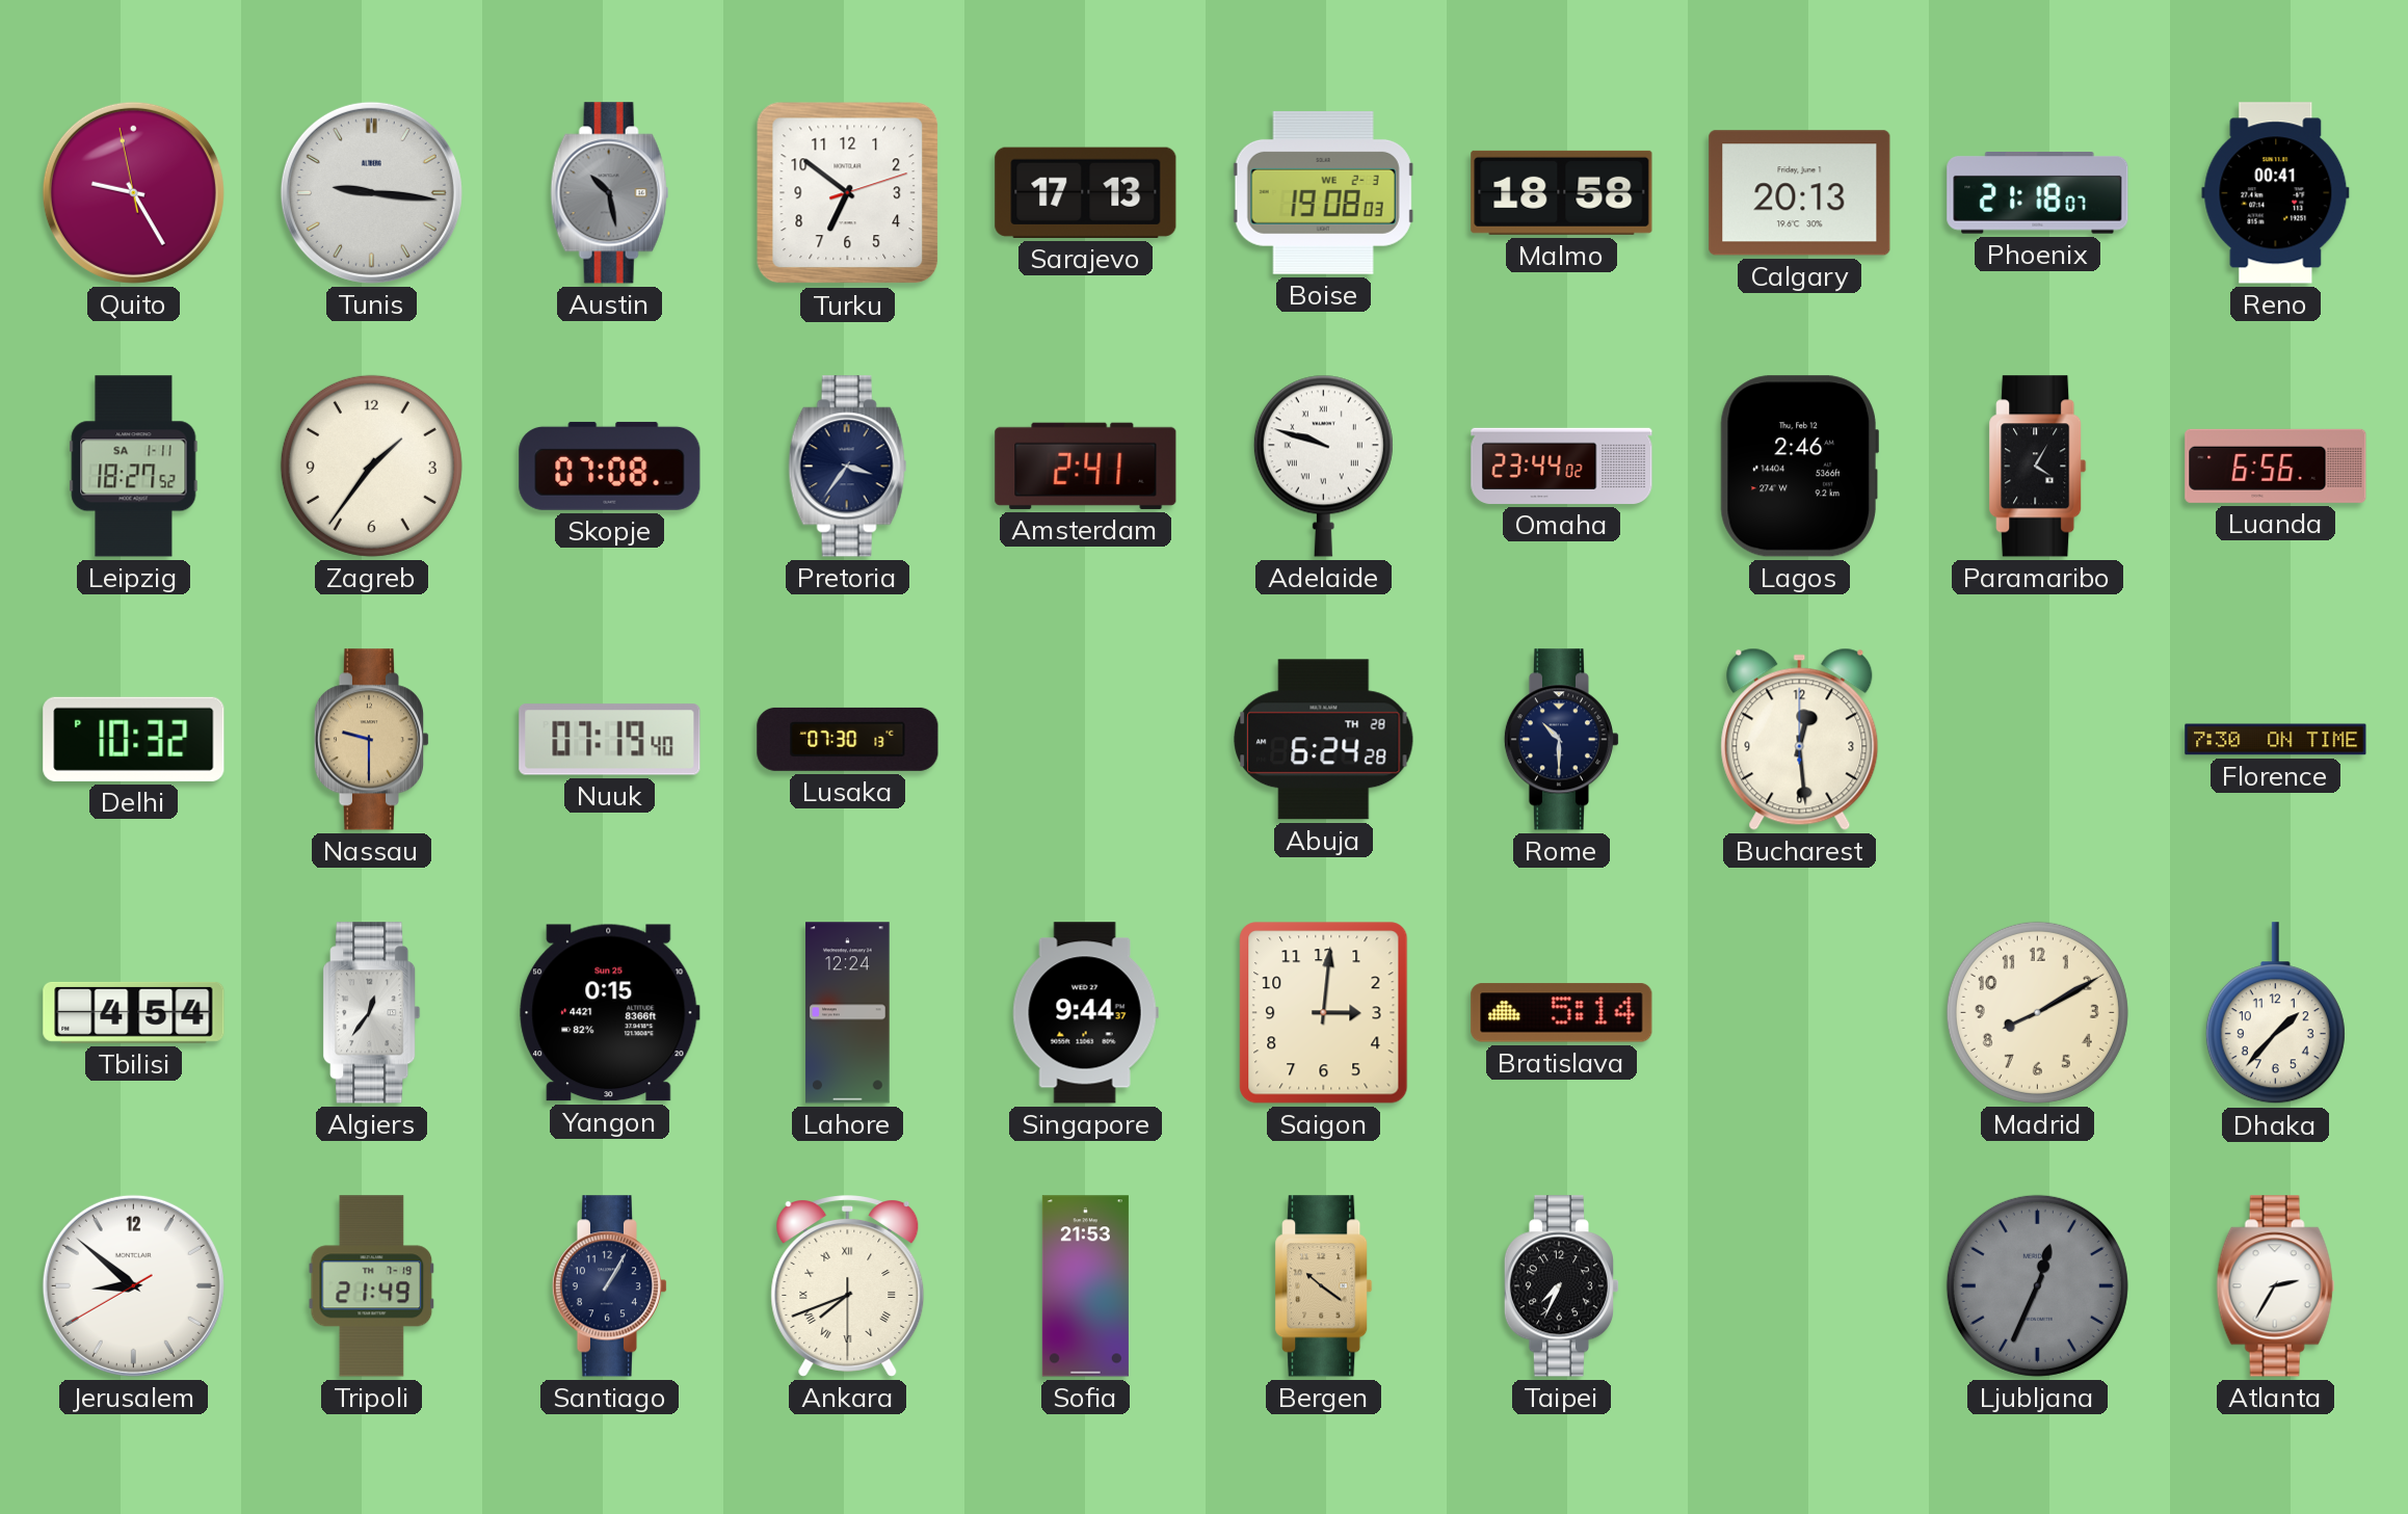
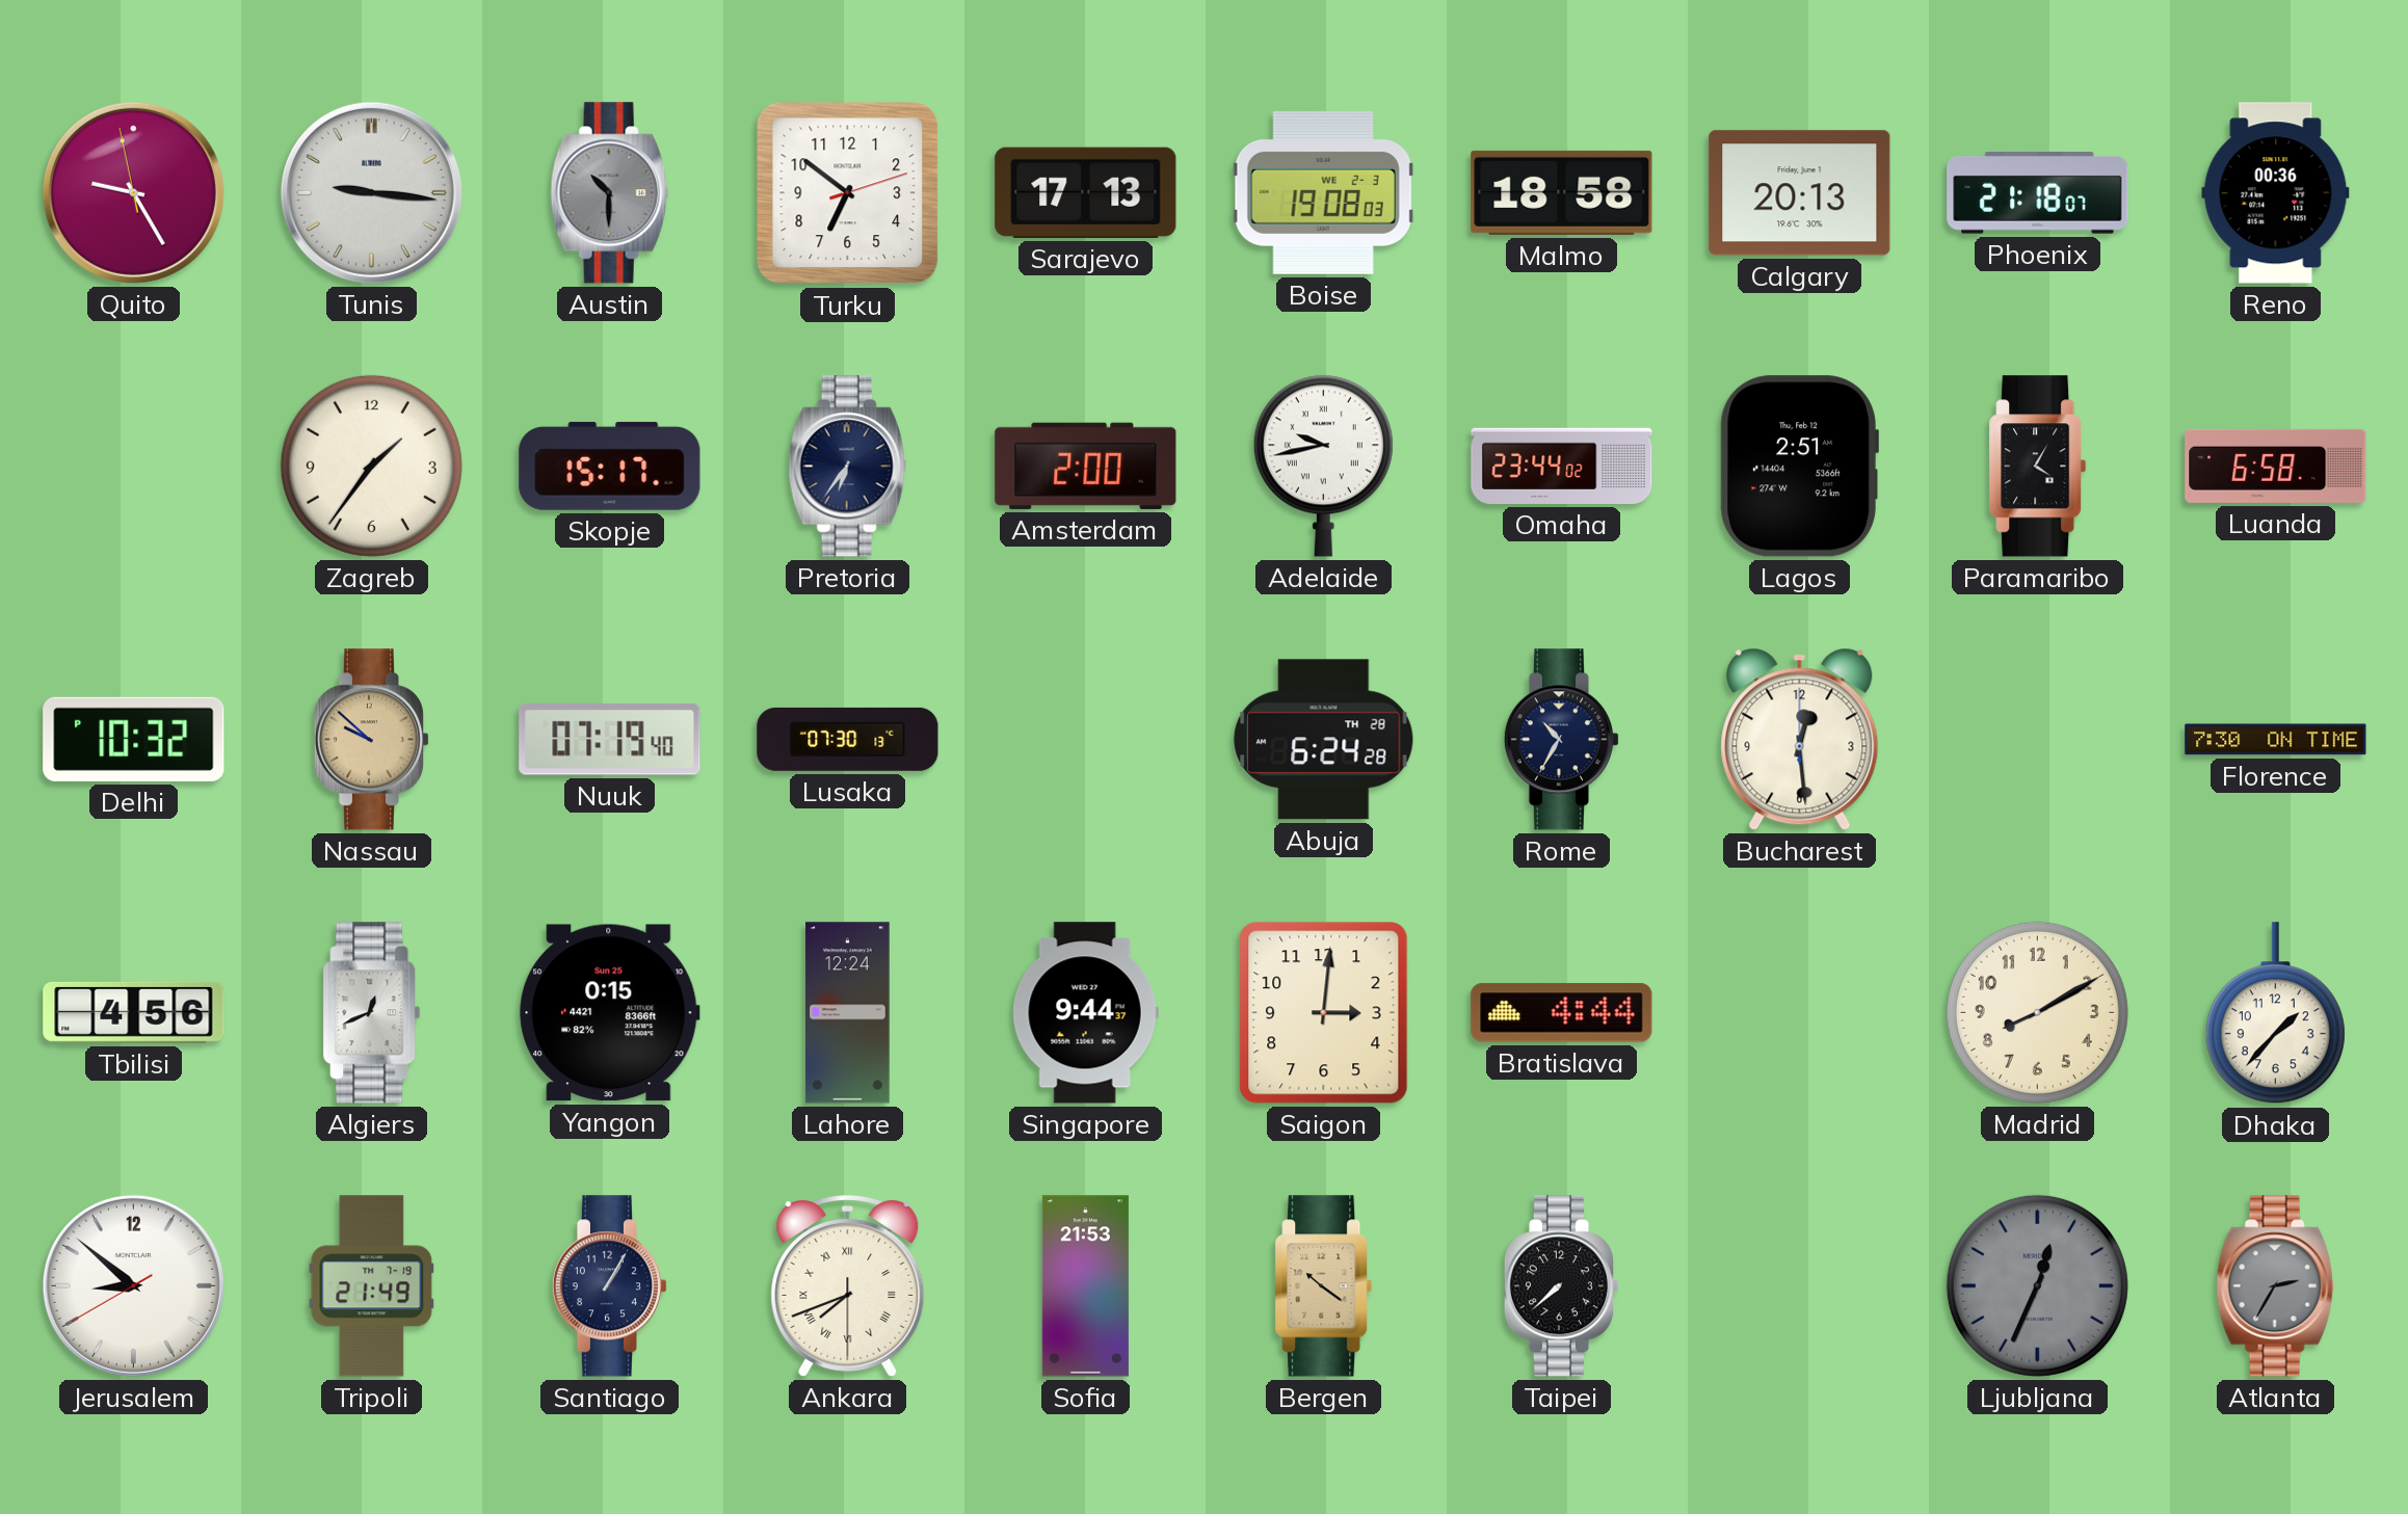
Austin: 10:28 -> 10:30
Reno: 00:41 -> 00:36
Leipzig: 18:27 -> none
Skopje: 07:08 -> 15:17
Pretoria: 3:36 -> 6:36
Amsterdam: 2:41 -> 2:00
Adelaide: 9:48 -> 9:43
Lagos: 2:46 -> 2:51
Luanda: 6:56 -> 6:58
Nassau: 9:30 -> 9:52
Rome: 10:30 -> 10:35
Tbilisi: 4:54 -> 4:56
Algiers: 12:36 -> 12:41
Bratislava: 5:14 -> 4:44
Taipei: 7:34 -> 7:38
Atlanta dial: white -> grey
